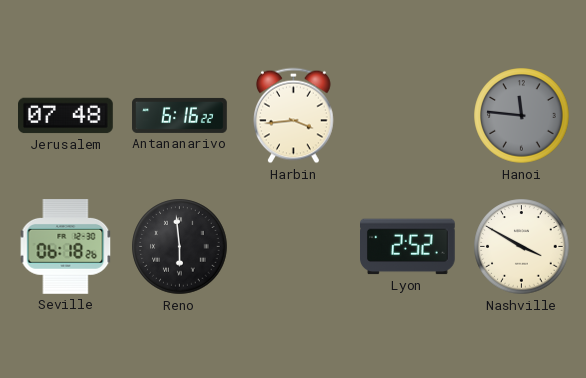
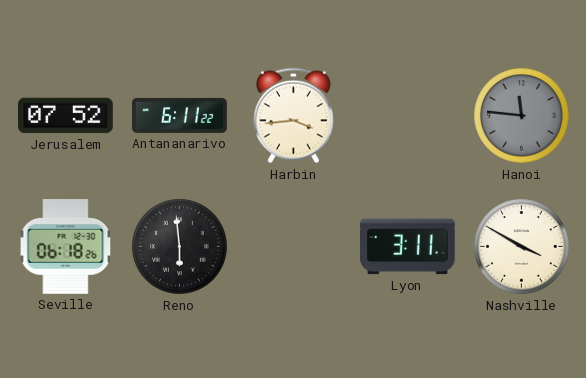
Jerusalem: 07:48 -> 07:52
Antananarivo: 6:16 -> 6:11
Lyon: 2:52 -> 3:11
